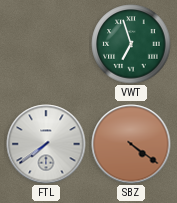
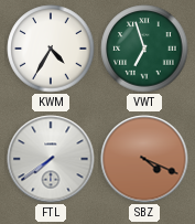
KWM: none -> 4:35
SBZ: 4:21 -> 4:19
